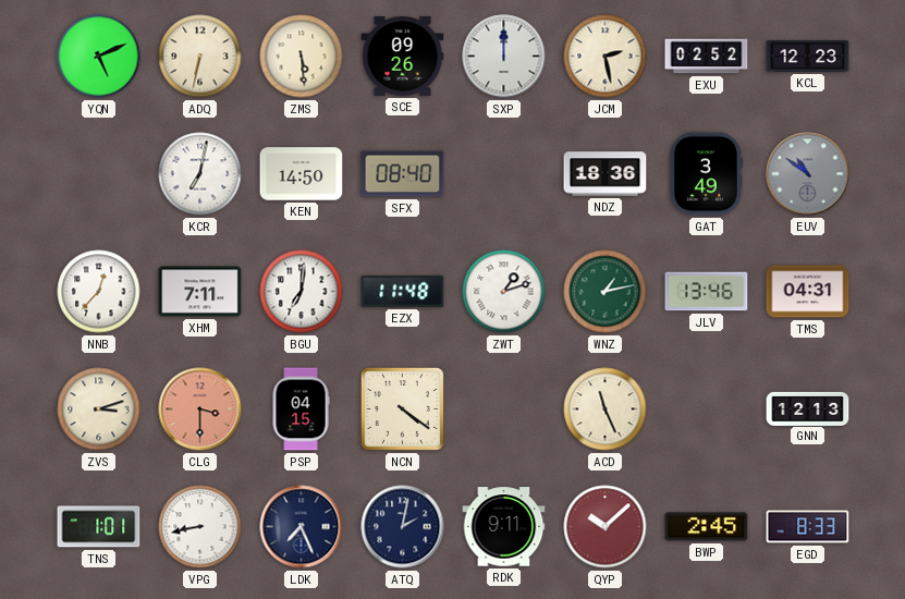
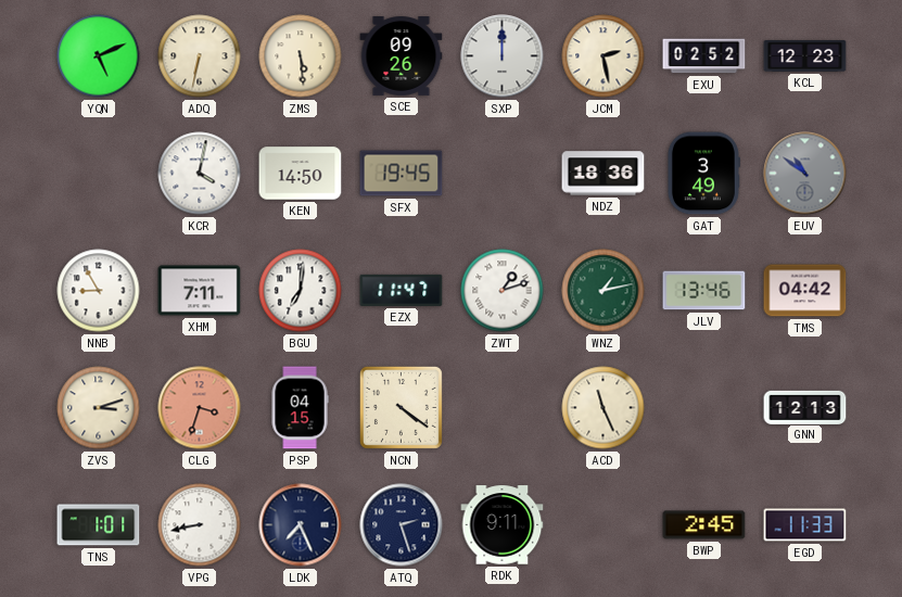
KCR: 7:02 -> 4:02
SFX: 08:40 -> 19:45
NNB: 12:37 -> 8:55
EZX: 11:48 -> 11:47
TMS: 04:31 -> 04:42
CLG: 3:30 -> 3:33
ATQ: 2:02 -> 2:27
QYP: 10:08 -> none
EGD: 8:33 -> 11:33
